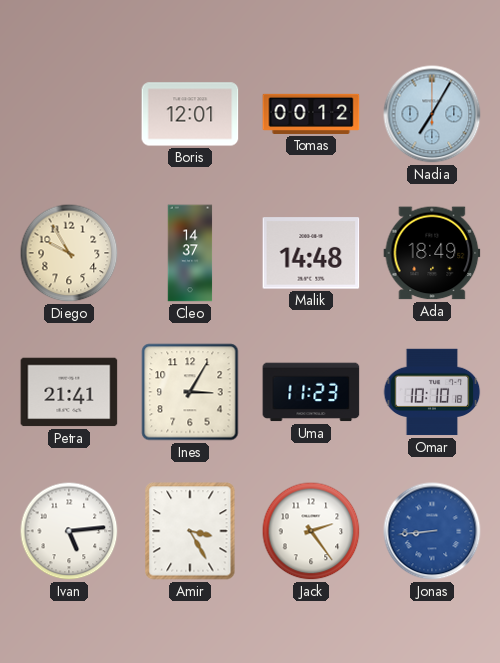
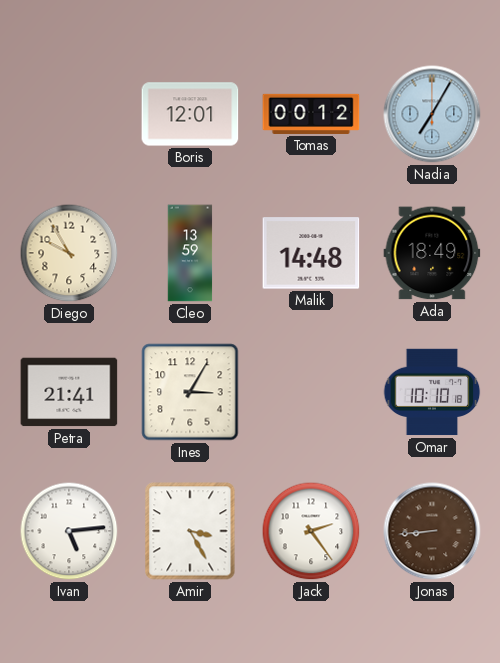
Cleo: 14:37 -> 13:59
Uma: 11:23 -> none
Jonas dial: blue -> brown
